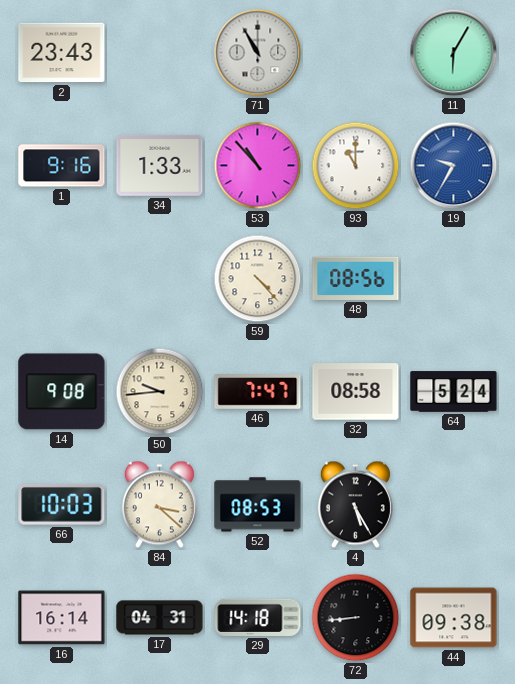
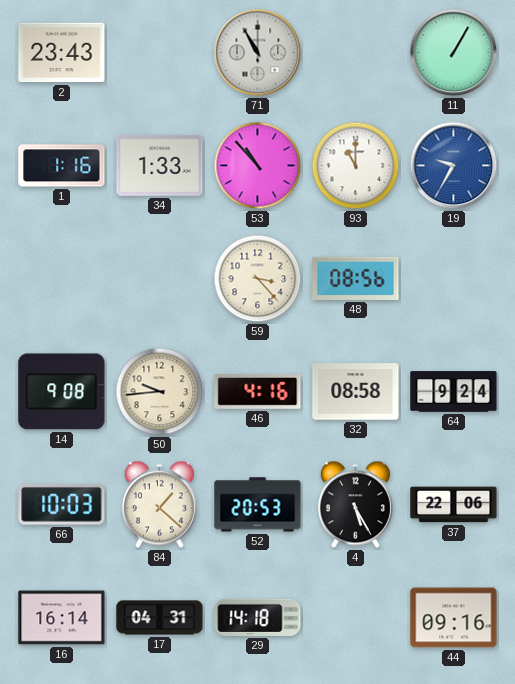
11: 6:05 -> 1:05
1: 9:16 -> 1:16
59: 4:23 -> 3:23
46: 7:47 -> 4:16
64: 5:24 -> 9:24
84: 3:22 -> 1:22
52: 08:53 -> 20:53
37: none -> 22:06
72: 8:44 -> none
44: 09:38 -> 09:16
